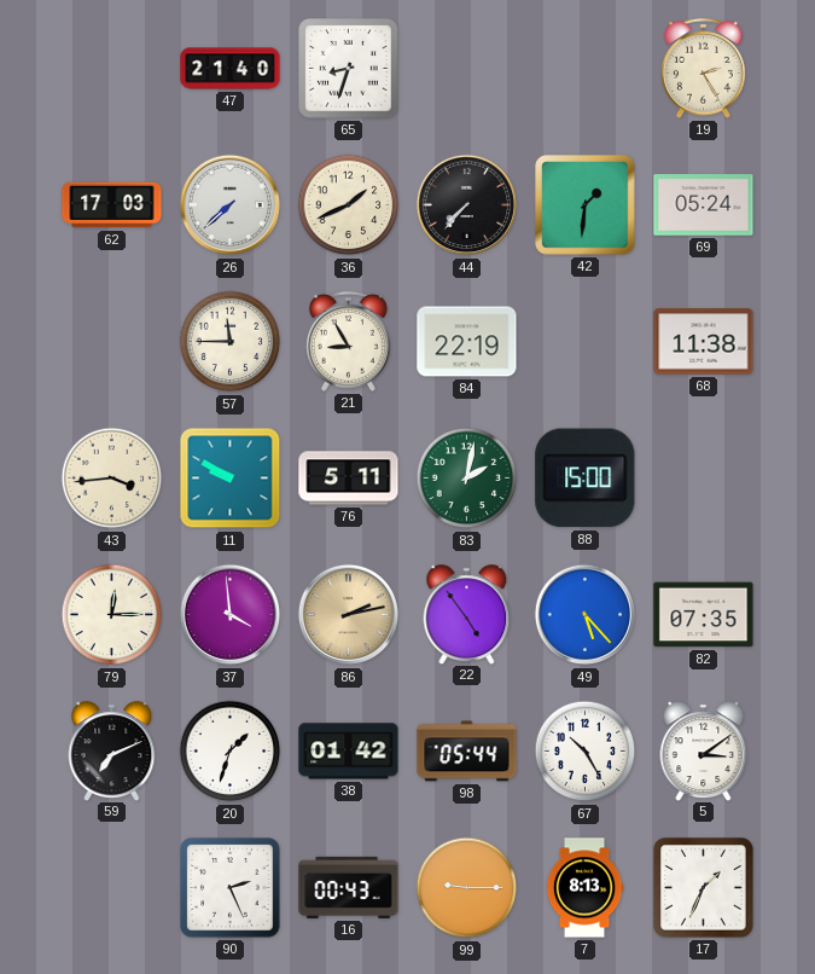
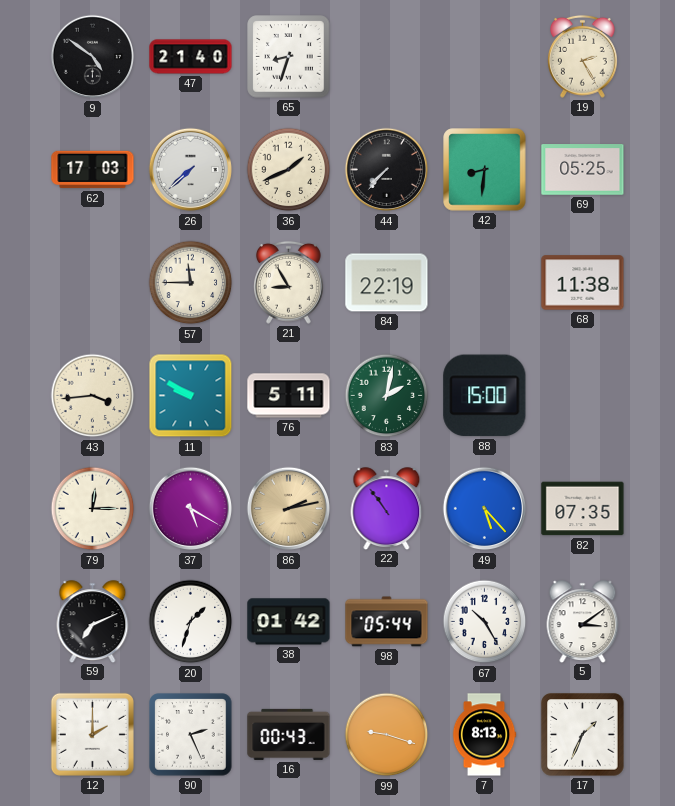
9: none -> 4:51
42: 1:31 -> 8:31
69: 05:24 -> 05:25
37: 3:59 -> 5:20
22: 4:54 -> 10:54
12: none -> 2:00
99: 9:15 -> 9:18
